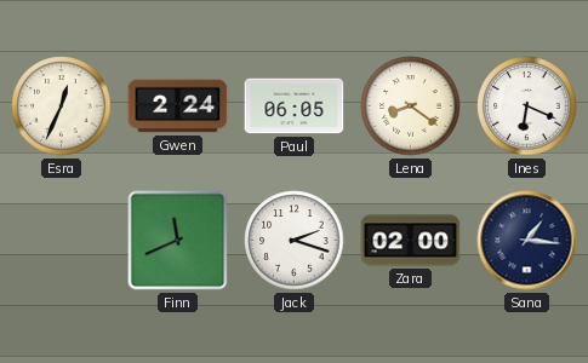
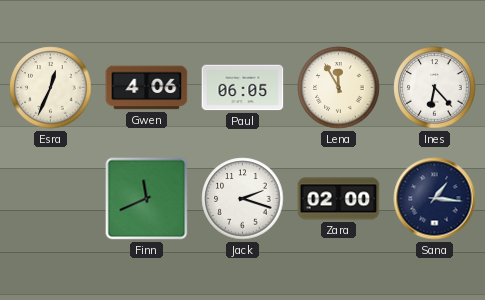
Gwen: 2:24 -> 4:06
Lena: 8:21 -> 11:55
Ines: 6:19 -> 6:23
